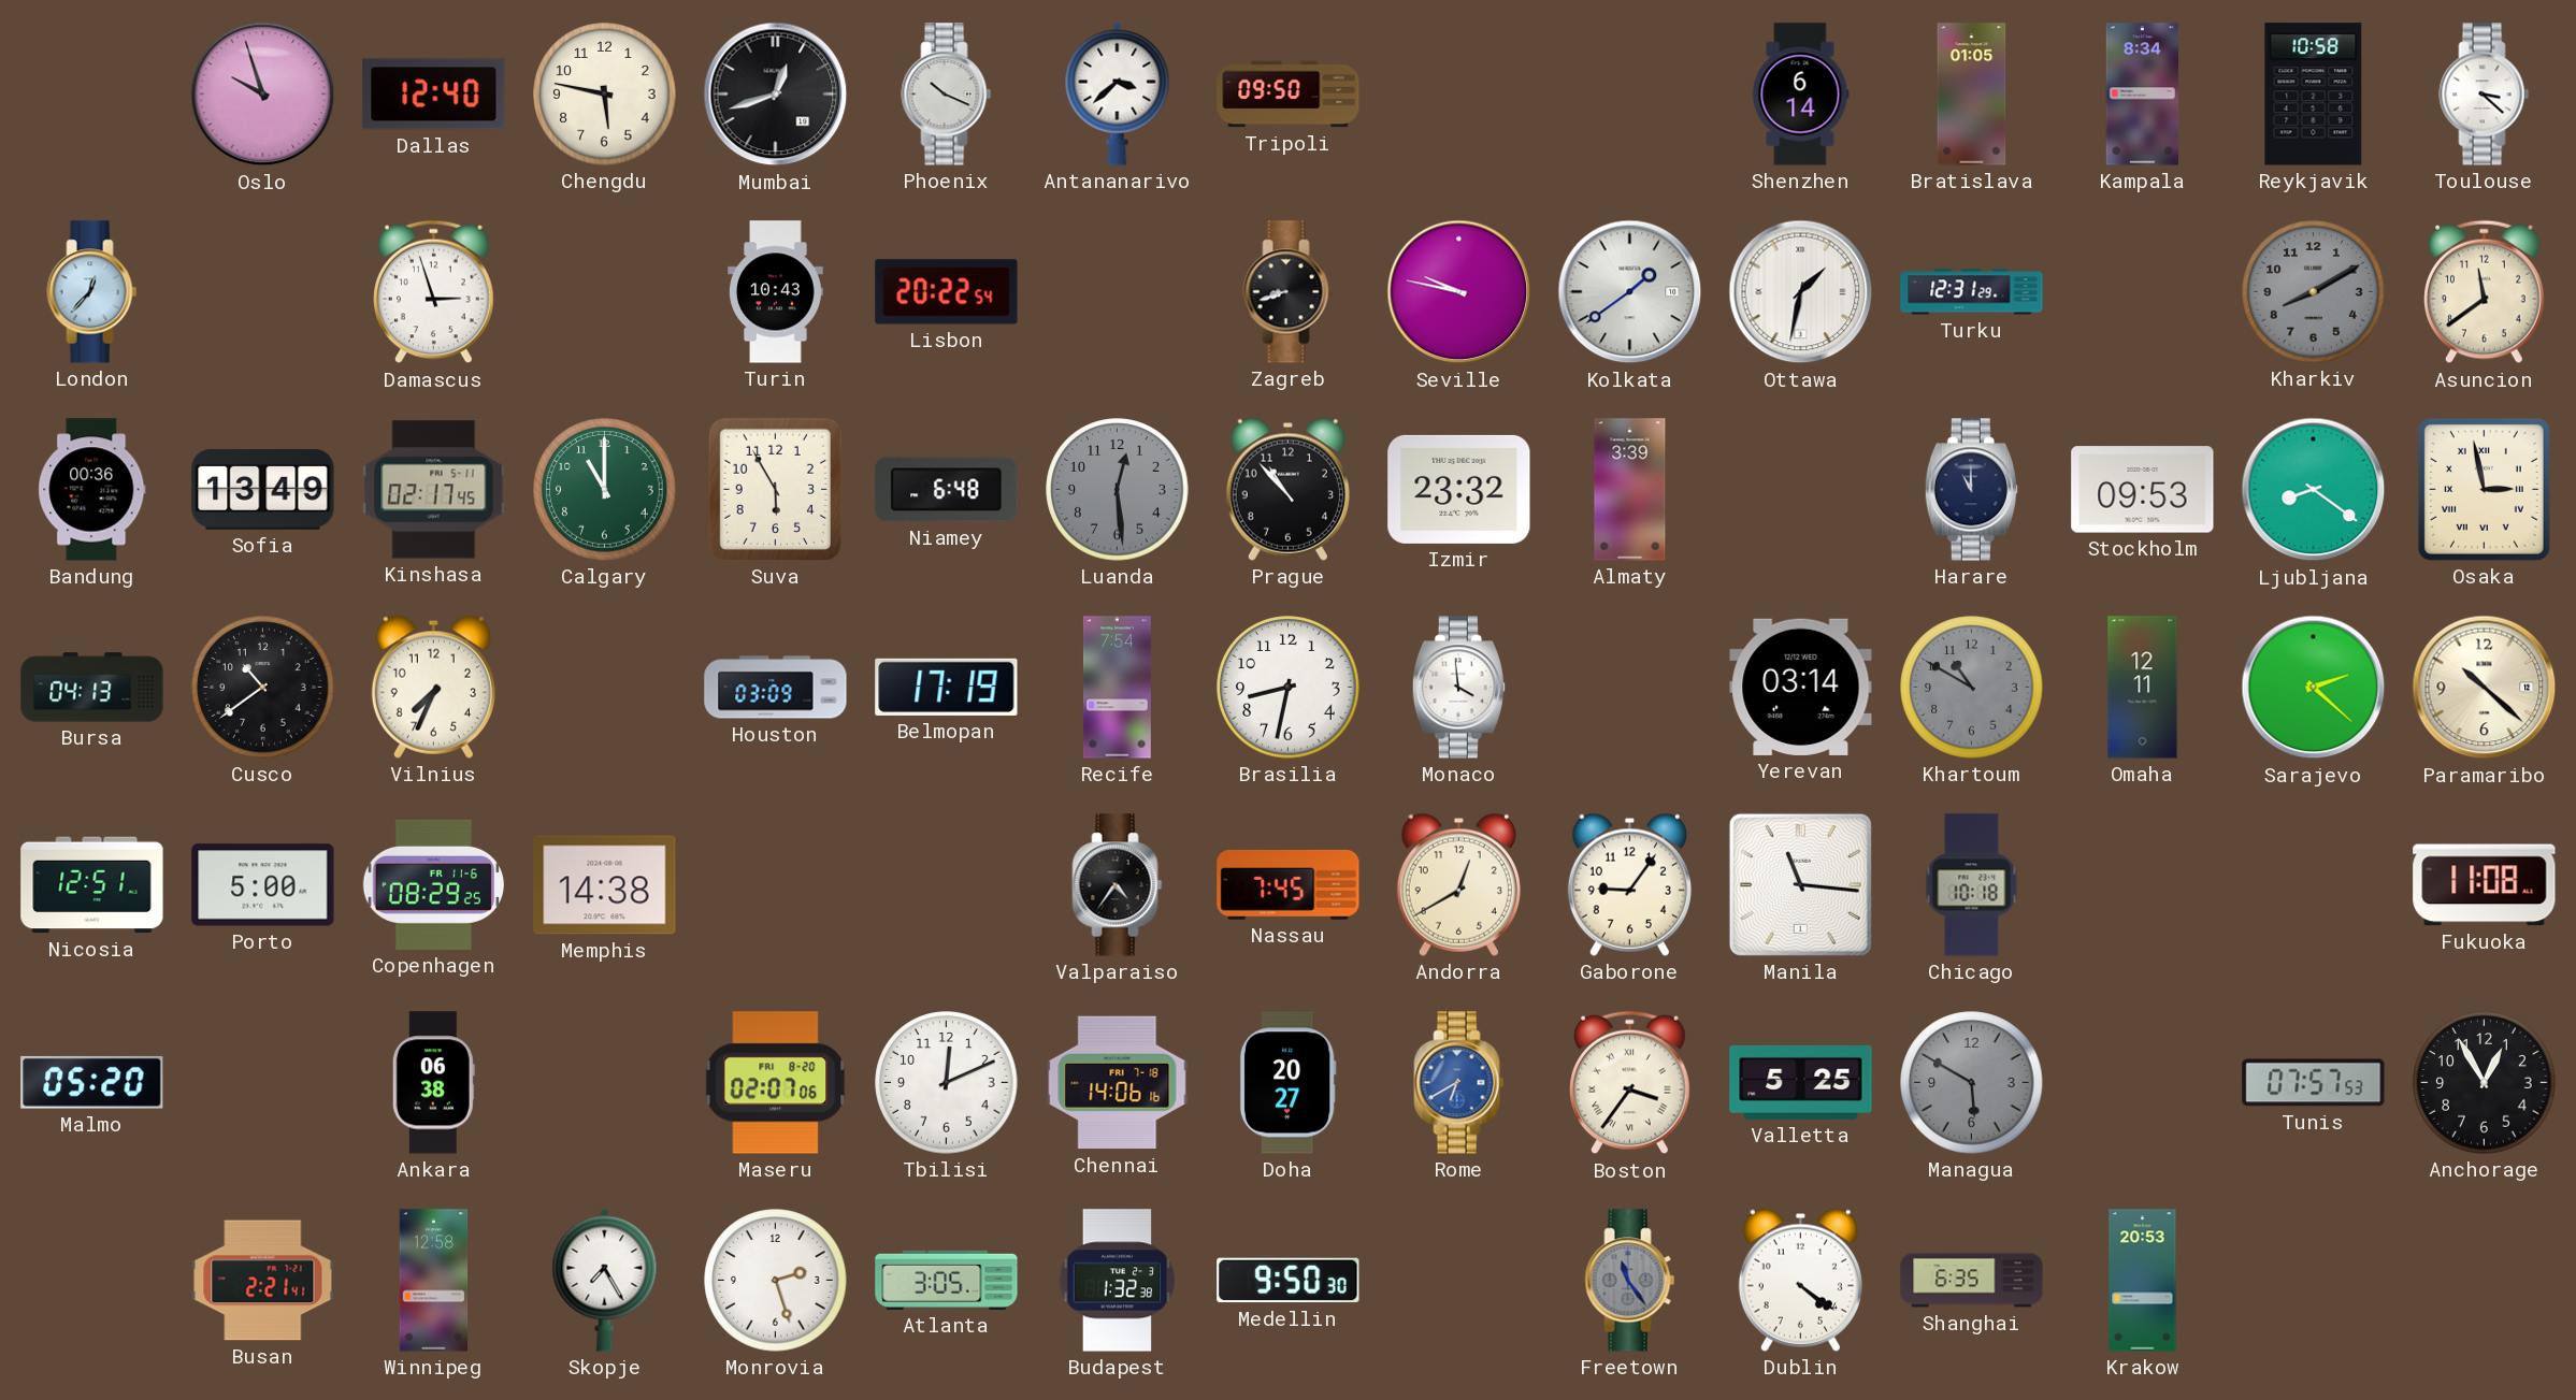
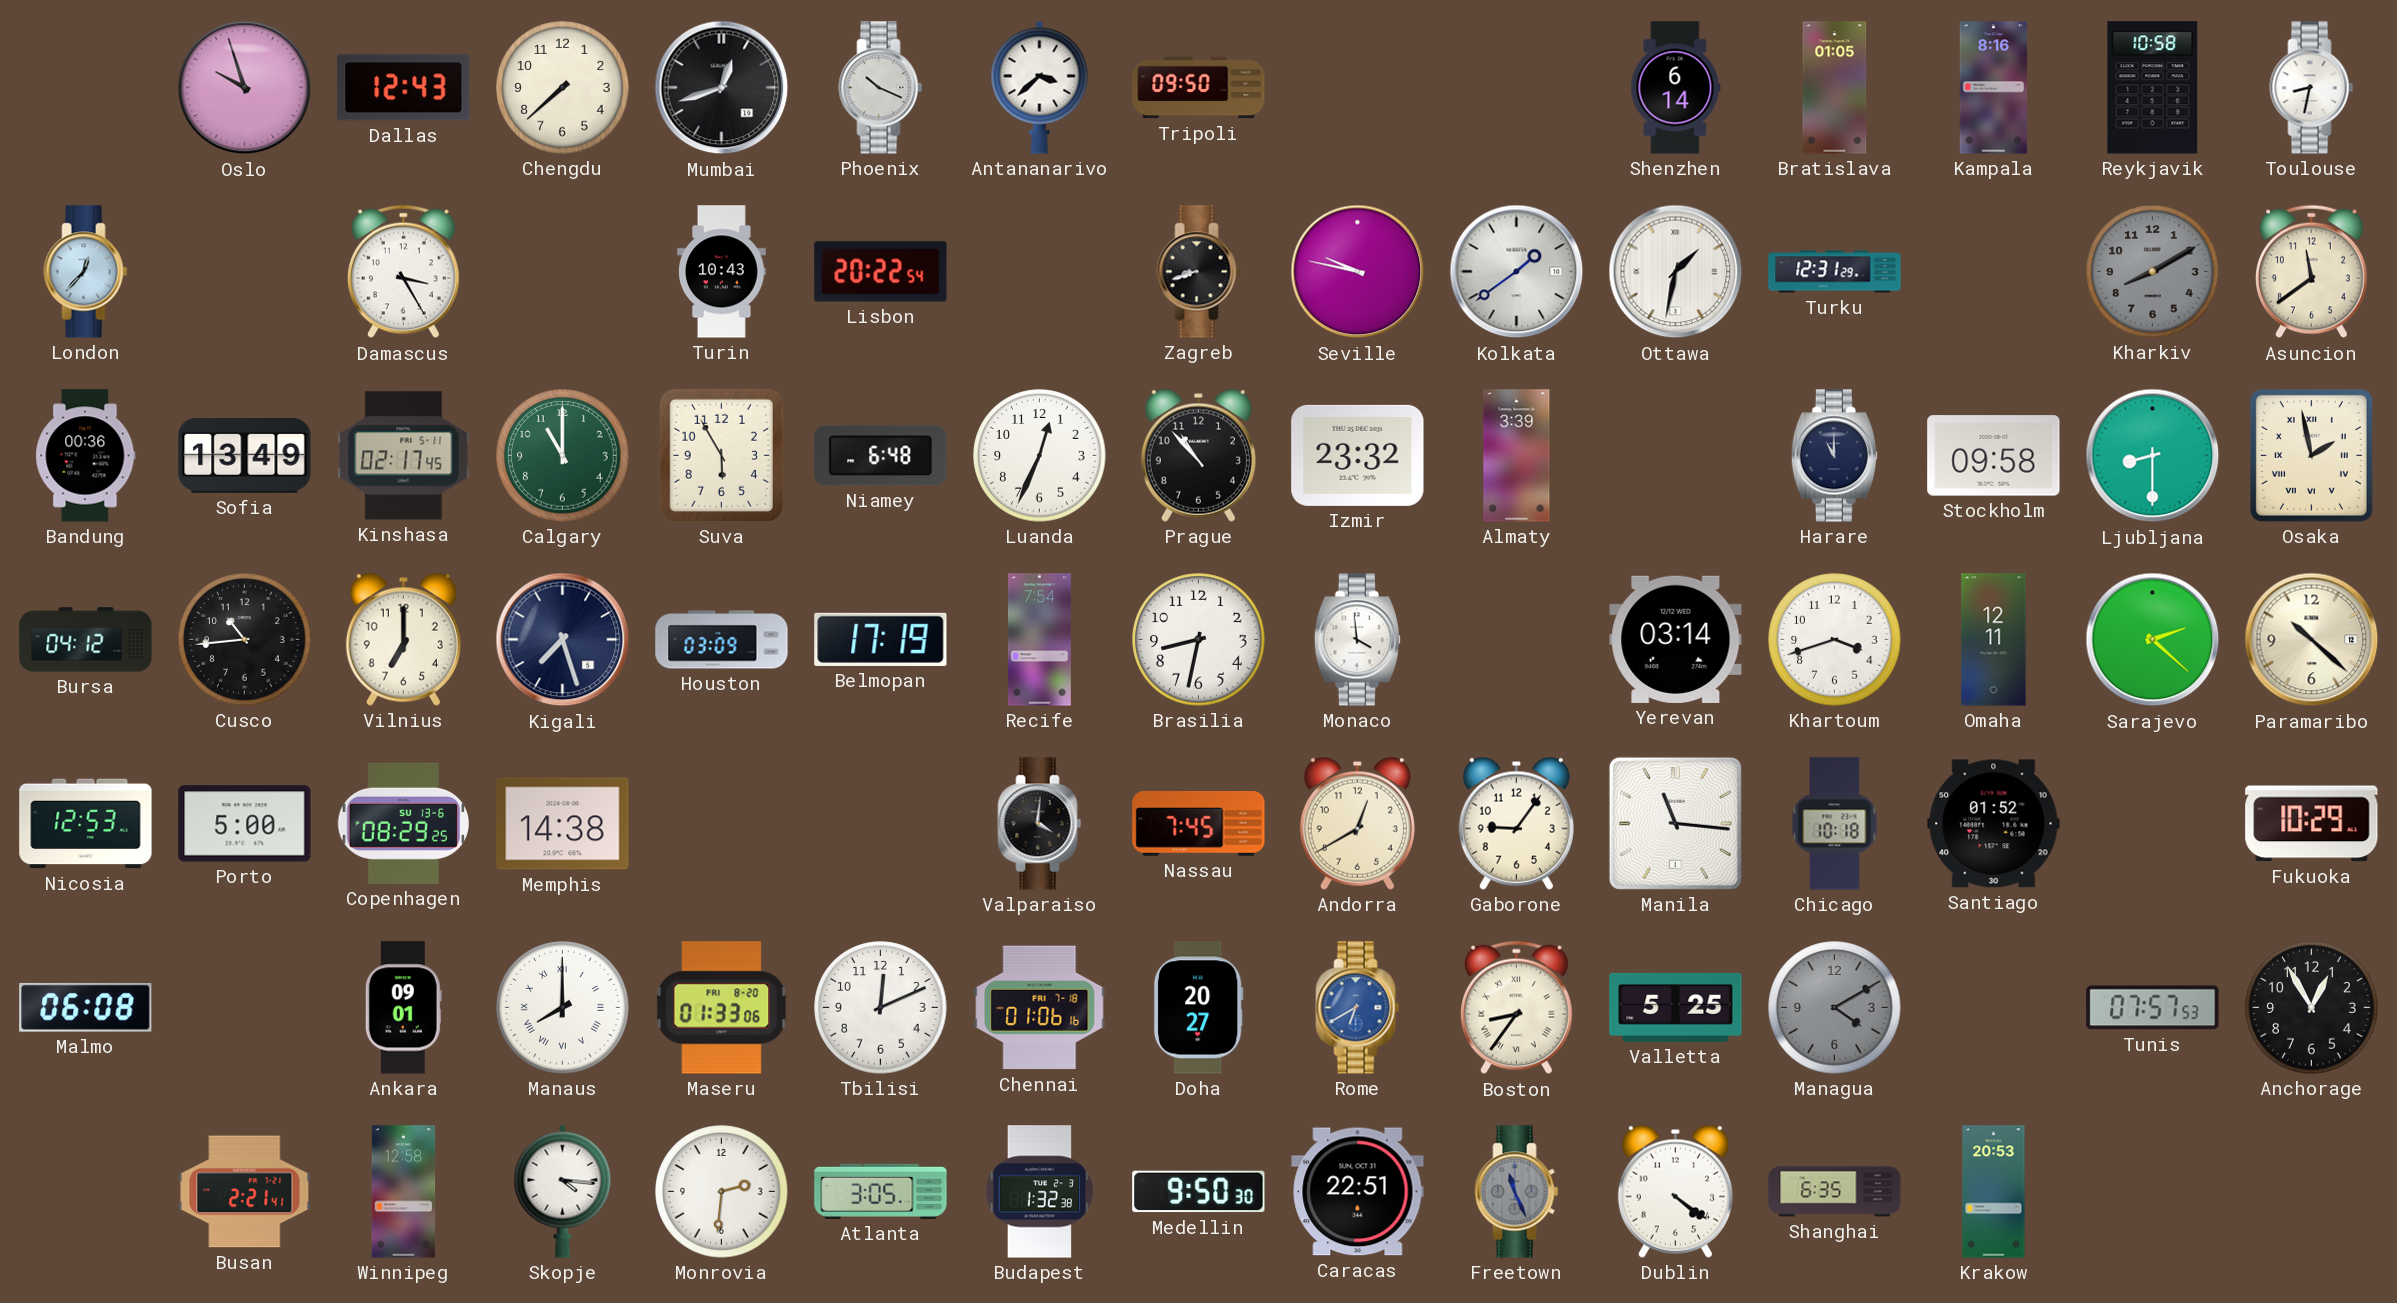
Dallas: 12:40 -> 12:43
Chengdu: 5:47 -> 7:38
Kampala: 8:34 -> 8:16
Toulouse: 3:22 -> 8:32
Damascus: 2:57 -> 3:25
Luanda: 12:29 -> 12:34
Luanda dial: grey -> white
Stockholm: 09:53 -> 09:58
Ljubljana: 8:21 -> 8:30
Osaka: 2:58 -> 1:58
Bursa: 04:13 -> 04:12
Cusco: 10:39 -> 10:44
Vilnius: 7:34 -> 7:00
Kigali: none -> 7:27
Khartoum: 10:50 -> 3:42
Khartoum dial: grey -> white
Nicosia: 12:51 -> 12:53
Copenhagen date: FR 11-6 -> SU 13-6
Valparaiso: 4:36 -> 4:01
Santiago: none -> 01:52
Fukuoka: 11:08 -> 10:29
Malmo: 05:20 -> 06:08
Ankara: 06:38 -> 09:01
Manaus: none -> 8:00
Maseru: 02:07 -> 01:33
Chennai: 14:06 -> 01:06
Boston: 3:36 -> 8:36
Managua: 5:50 -> 4:10
Skopje: 7:25 -> 4:16
Monrovia: 2:27 -> 2:31
Caracas: none -> 22:51
Freetown: 11:24 -> 11:26
